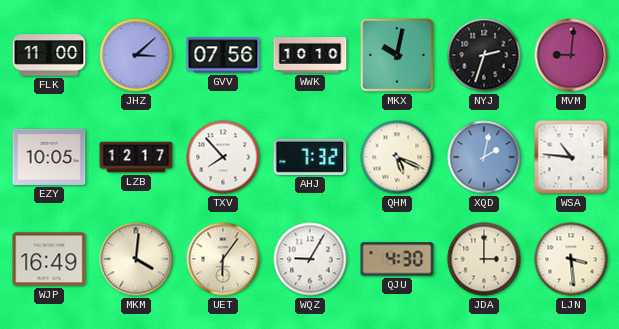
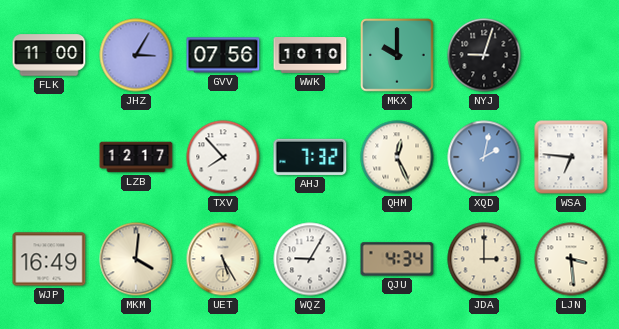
JHZ: 3:08 -> 3:05
MKX: 10:02 -> 10:00
NYJ: 2:33 -> 9:03
MVM: 9:01 -> none
EZY: 10:05 -> none
QHM: 5:19 -> 12:26
WSA: 10:46 -> 6:46
UET: 6:06 -> 5:25
QJU: 4:30 -> 4:34
